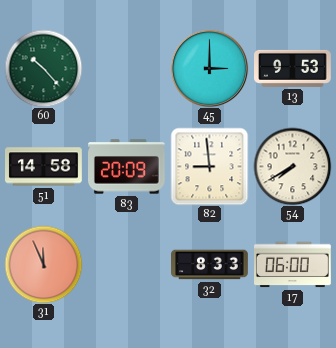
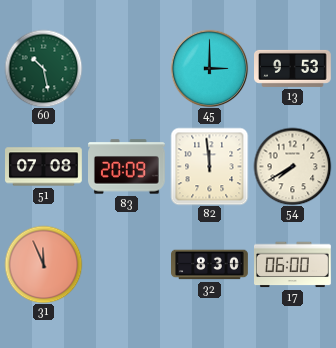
60: 10:23 -> 10:28
51: 14:58 -> 07:08
82: 8:59 -> 11:59
32: 8:33 -> 8:30
